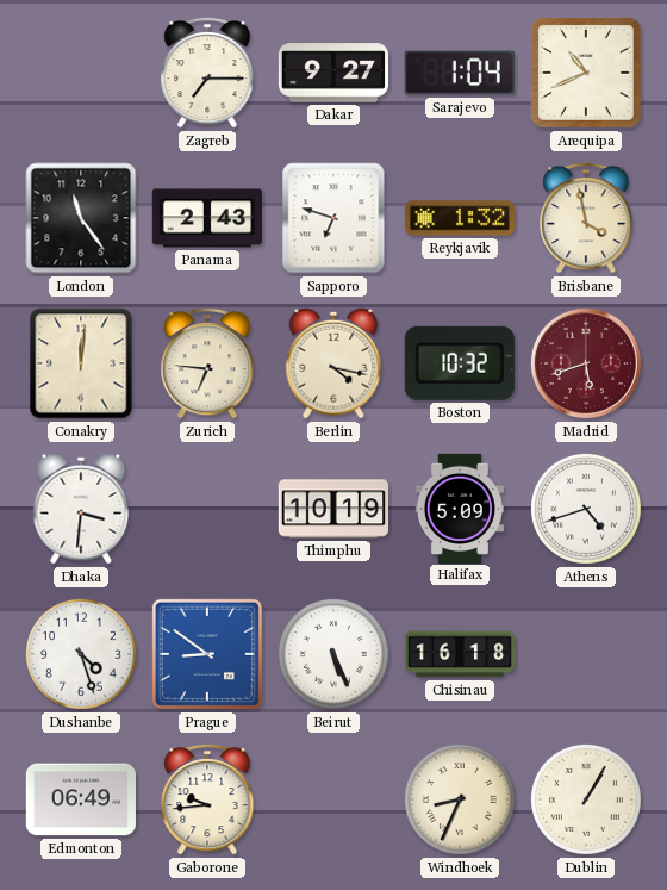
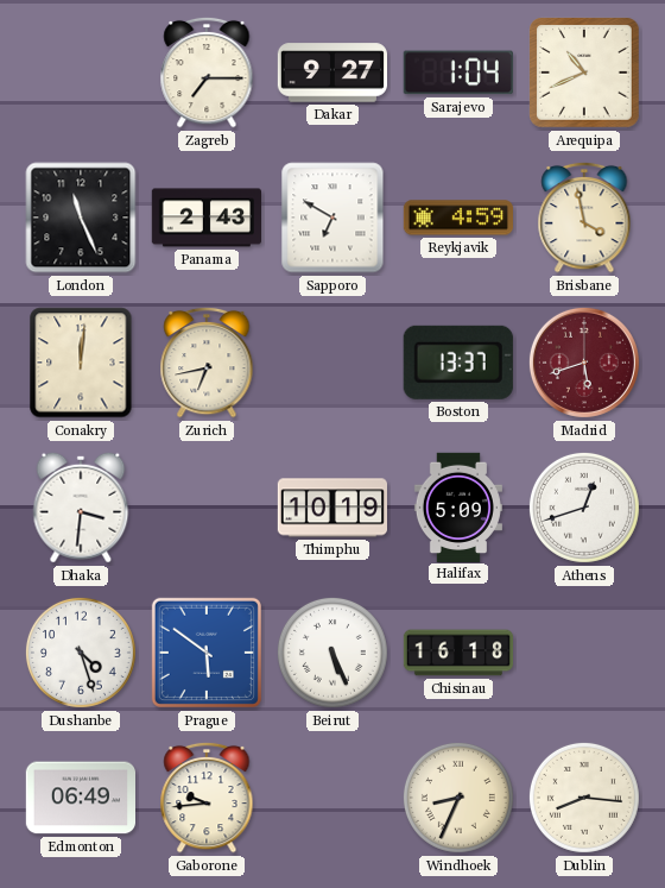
London: 11:24 -> 11:26
Sapporo: 6:48 -> 6:50
Reykjavik: 1:32 -> 4:59
Zurich: 6:46 -> 6:43
Berlin: 4:17 -> none
Boston: 10:32 -> 13:37
Athens: 4:42 -> 12:42
Prague: 8:51 -> 5:51
Dublin: 1:05 -> 8:16
